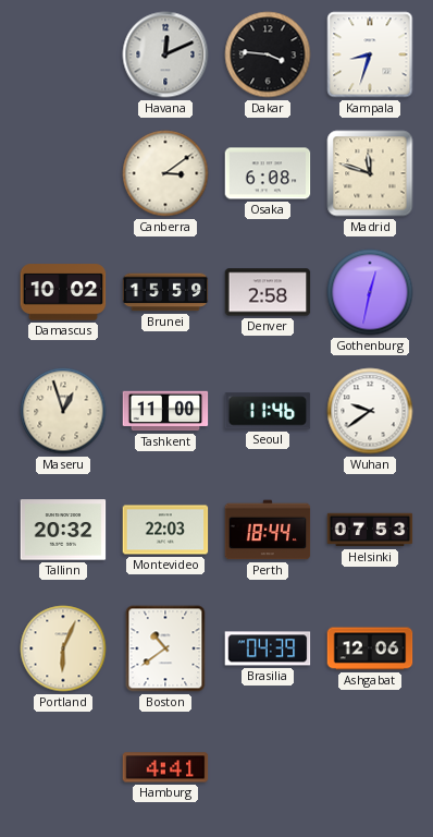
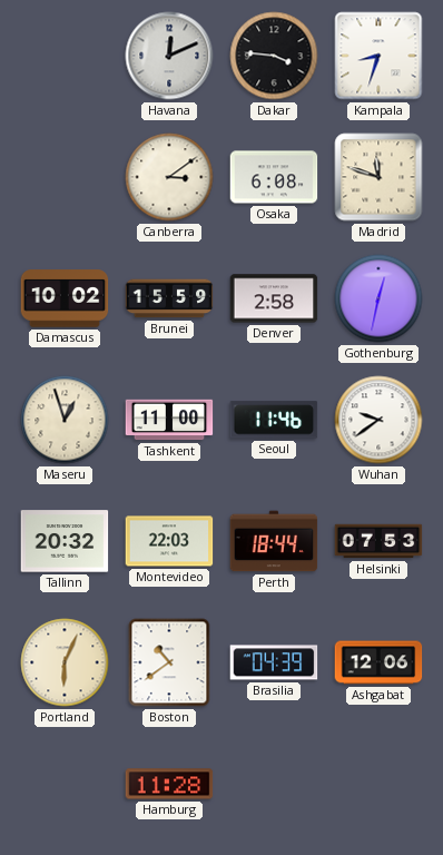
Hamburg: 4:41 -> 11:28
